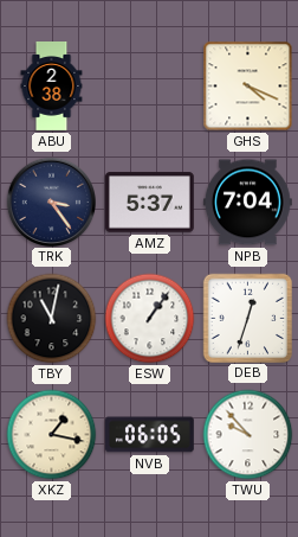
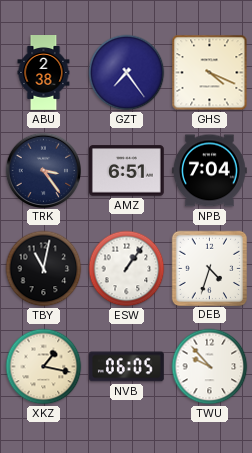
GZT: none -> 7:24
AMZ: 5:37 -> 6:51
DEB: 12:33 -> 4:33
